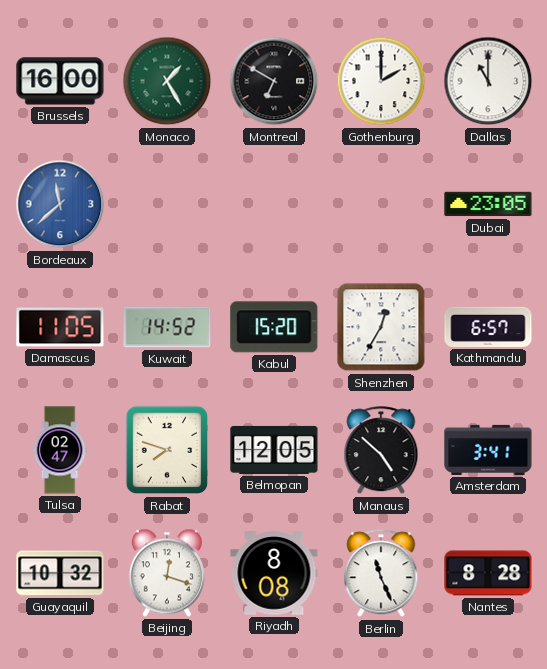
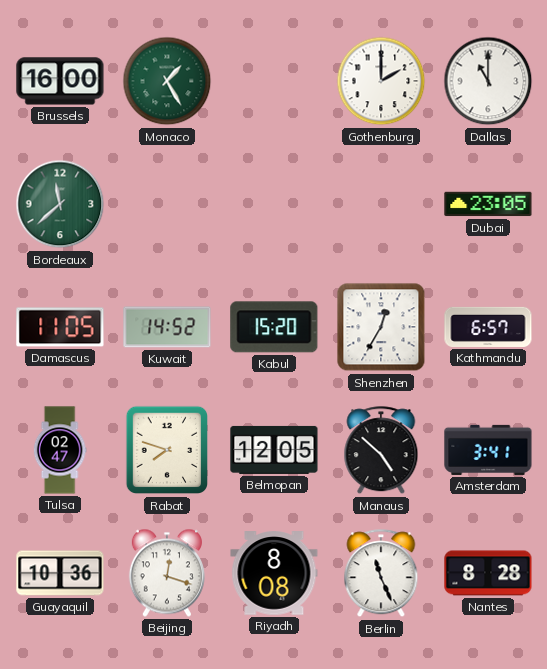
Montreal: 6:50 -> none
Bordeaux dial: blue -> green
Guayaquil: 10:32 -> 10:36
